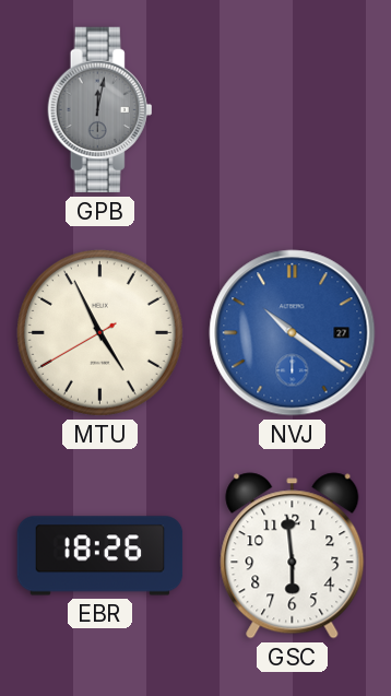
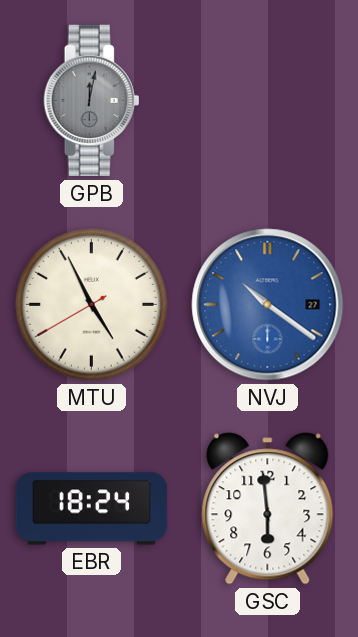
EBR: 18:26 -> 18:24
